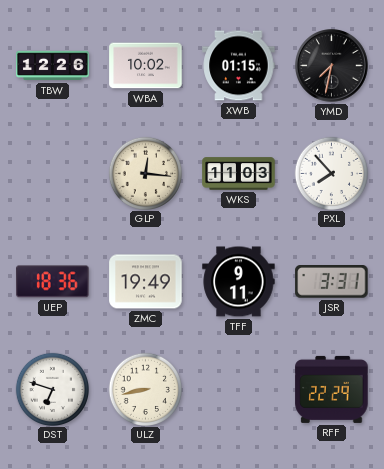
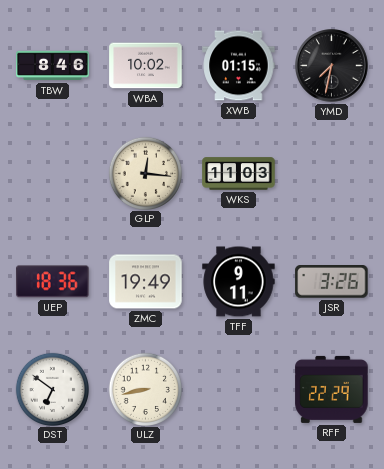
TBW: 12:26 -> 8:46
PXL: 7:53 -> none
JSR: 3:31 -> 3:26
DST: 6:48 -> 6:51
